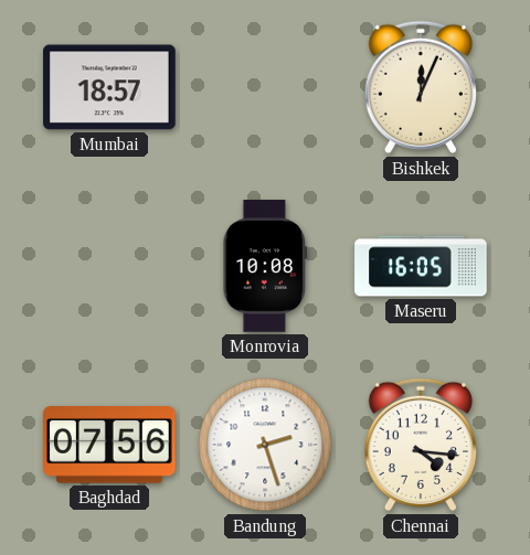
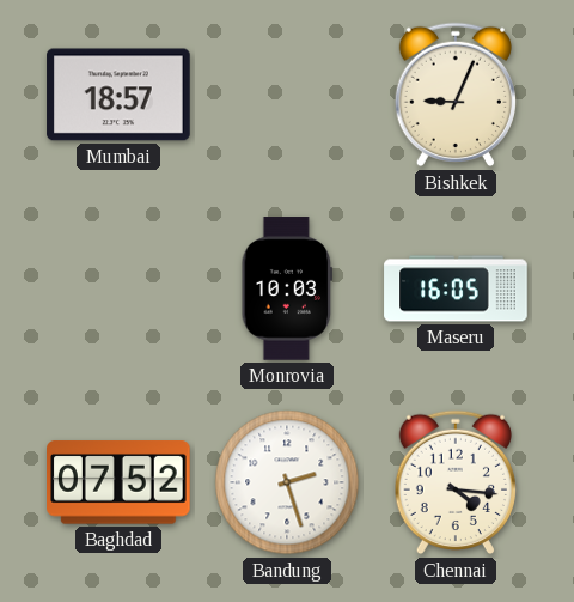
Bishkek: 12:04 -> 9:04
Monrovia: 10:08 -> 10:03
Baghdad: 07:56 -> 07:52
